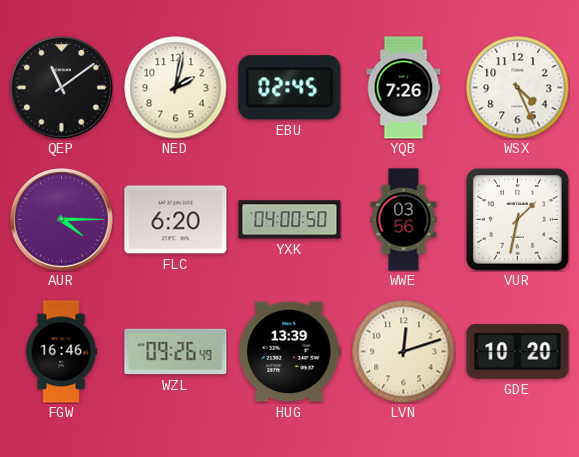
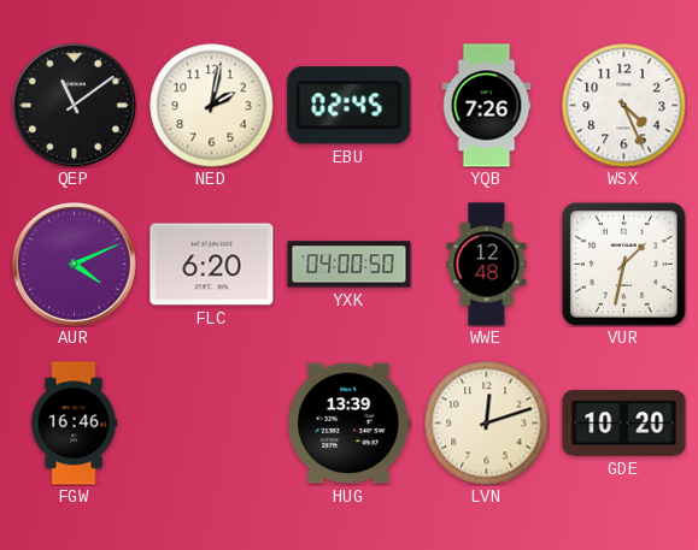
AUR: 4:15 -> 4:11
WWE: 03:56 -> 12:48
WZL: 09:26 -> none
